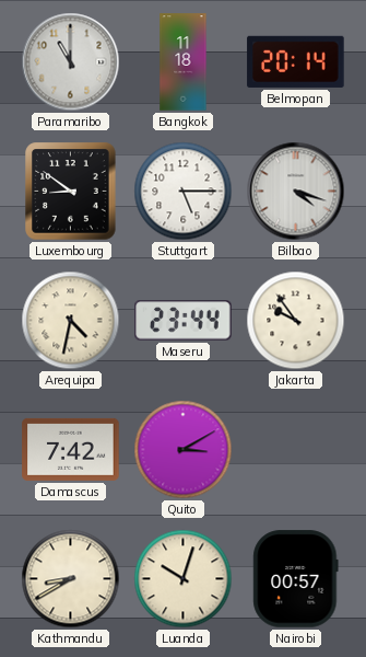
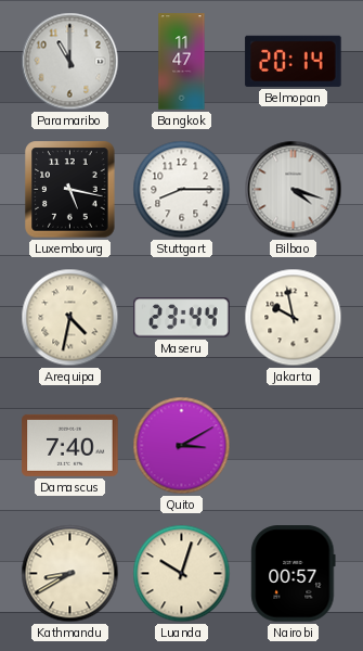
Bangkok: 11:18 -> 11:47
Luxembourg: 8:51 -> 5:17
Stuttgart: 5:15 -> 8:15
Jakarta: 9:54 -> 9:58
Damascus: 7:42 -> 7:40
